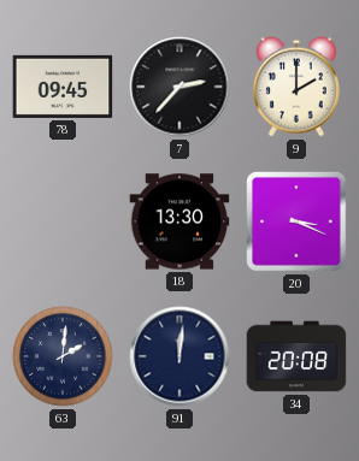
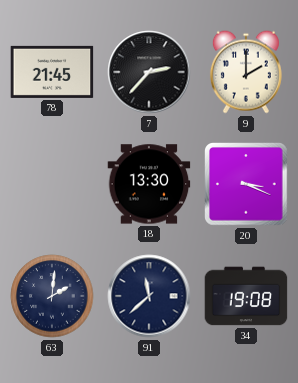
78: 09:45 -> 21:45
91: 12:01 -> 11:38
34: 20:08 -> 19:08
